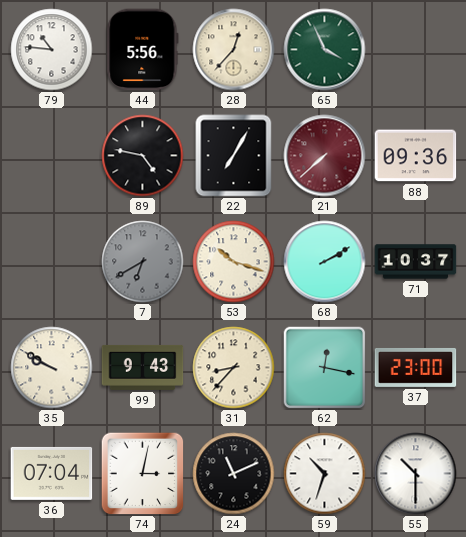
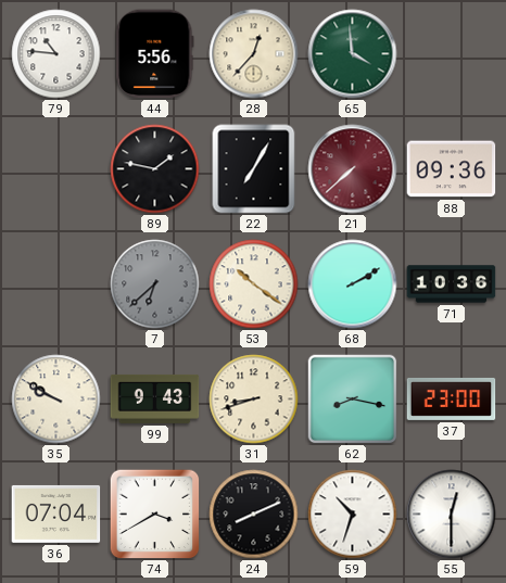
65: 3:56 -> 3:59
89: 4:47 -> 1:47
7: 6:40 -> 6:38
53: 10:18 -> 10:21
71: 10:37 -> 10:36
31: 8:37 -> 8:42
62: 12:17 -> 8:17
74: 3:02 -> 3:40
24: 11:11 -> 8:11
55: 10:30 -> 12:30
